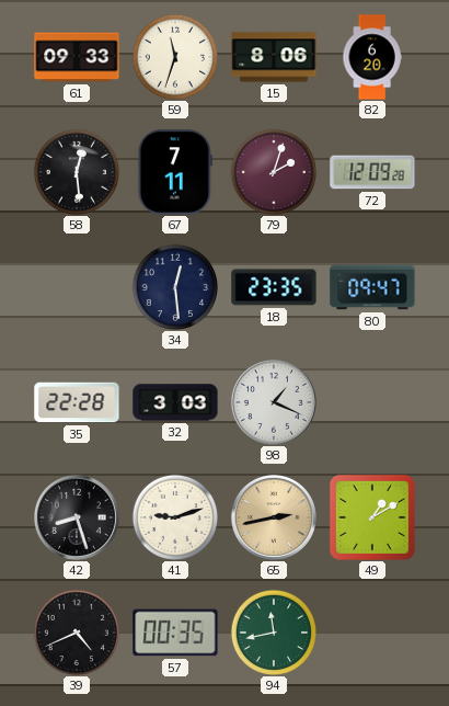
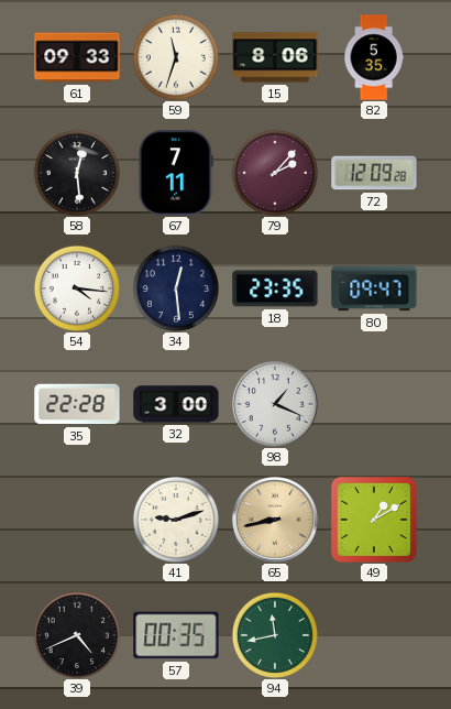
82: 6:20 -> 5:35
79: 2:03 -> 2:07
54: none -> 4:16
32: 3:03 -> 3:00
42: 8:27 -> none
65: 2:43 -> 8:43
